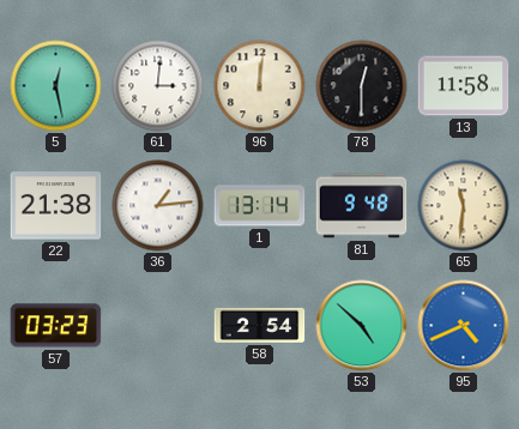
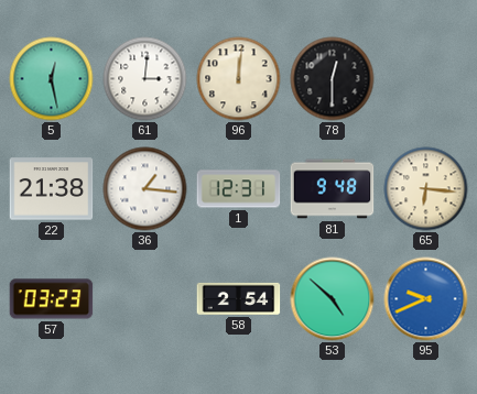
13: 11:58 -> none
36: 1:14 -> 1:16
1: 13:14 -> 12:31
65: 11:31 -> 6:16
95: 4:41 -> 9:41
